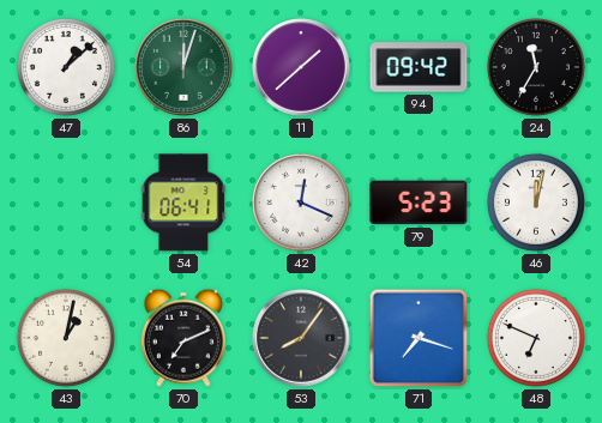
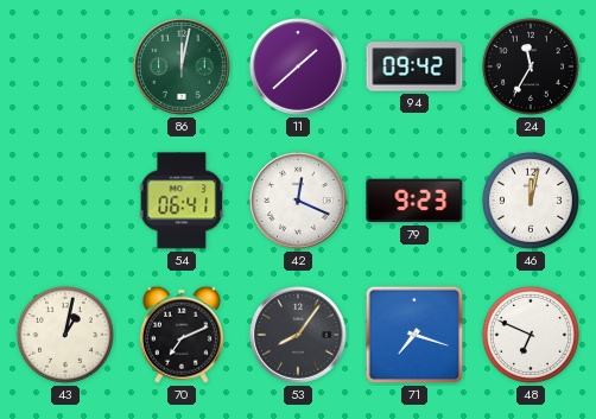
47: 1:08 -> none
86: 12:03 -> 12:02
79: 5:23 -> 9:23
